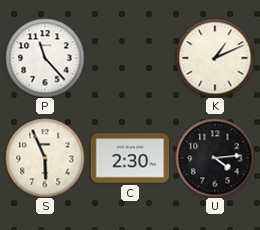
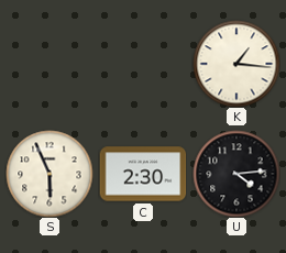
P: 11:23 -> none
K: 1:11 -> 1:16
